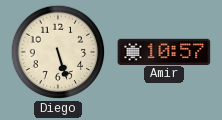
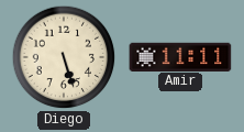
Amir: 10:57 -> 11:11
